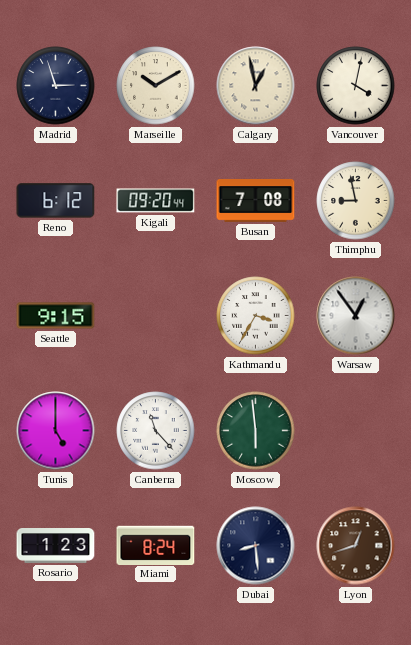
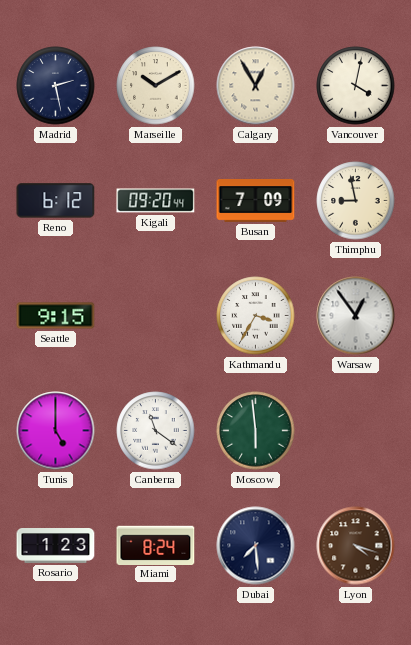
Madrid: 2:57 -> 2:28
Calgary: 12:58 -> 12:55
Busan: 7:08 -> 7:09
Canberra: 11:23 -> 11:21
Dubai: 8:29 -> 7:29
Lyon: 12:42 -> 4:18
